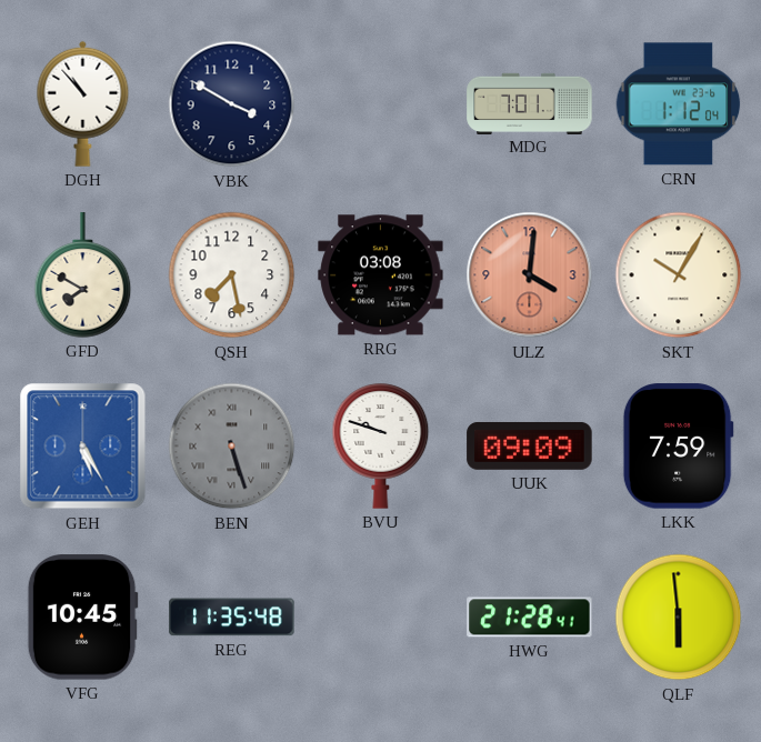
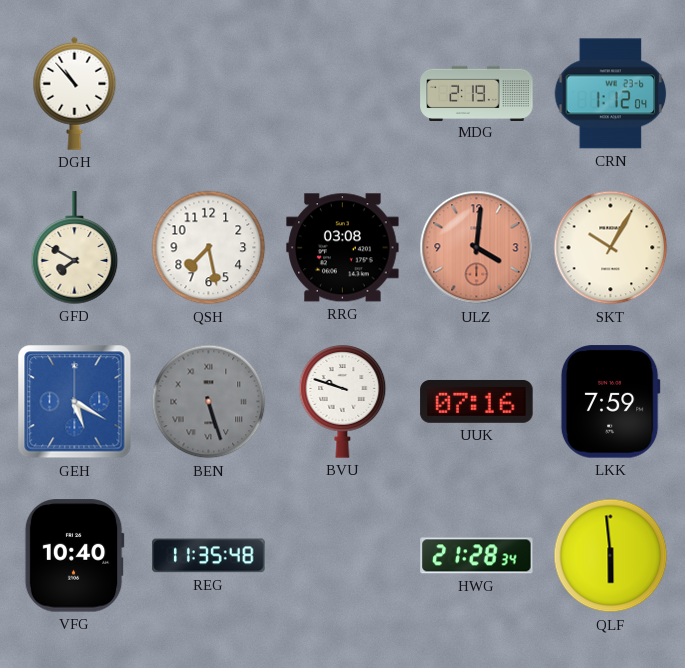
VBK: 3:50 -> none
MDG: 7:01 -> 2:19
GEH: 5:25 -> 5:20
UUK: 09:09 -> 07:16
VFG: 10:45 -> 10:40
HWG: 21:28:41 -> 21:28:34
